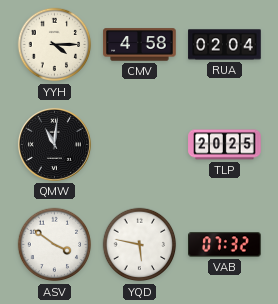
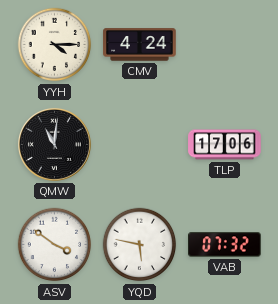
CMV: 4:58 -> 4:24
RUA: 02:04 -> none
TLP: 20:25 -> 17:06
